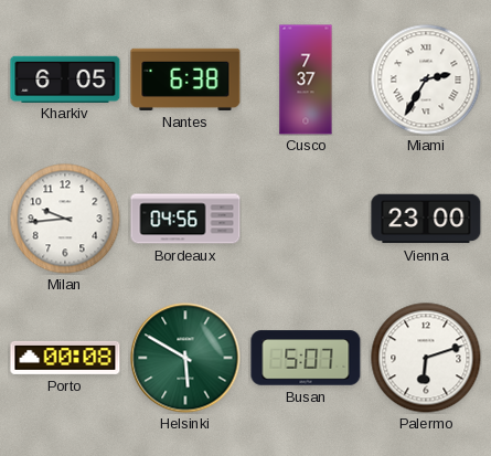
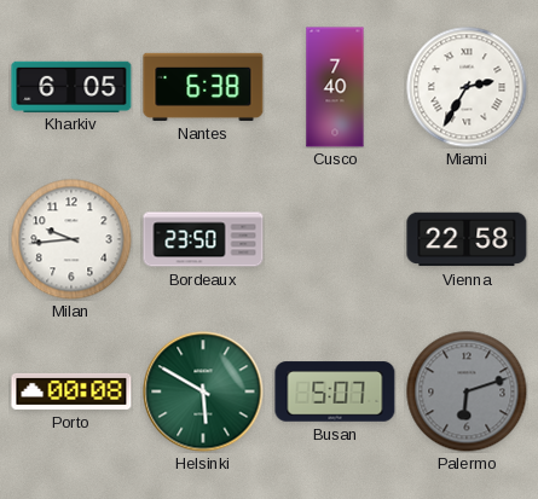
Cusco: 7:37 -> 7:40
Bordeaux: 04:56 -> 23:50
Vienna: 23:00 -> 22:58
Palermo dial: white -> grey
